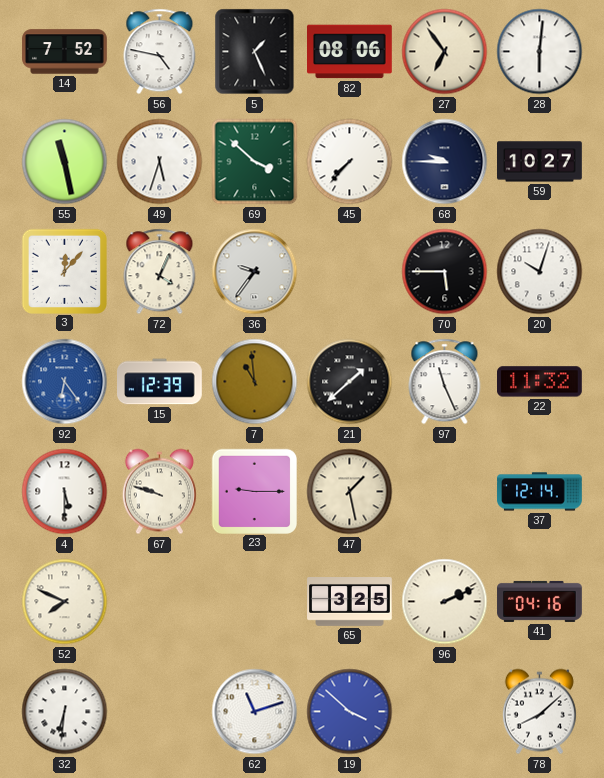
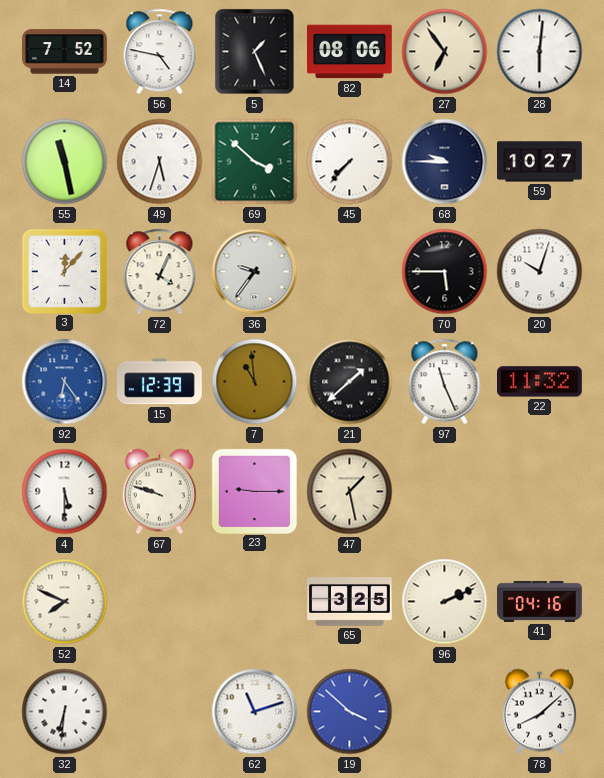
37: 12:14 -> none
